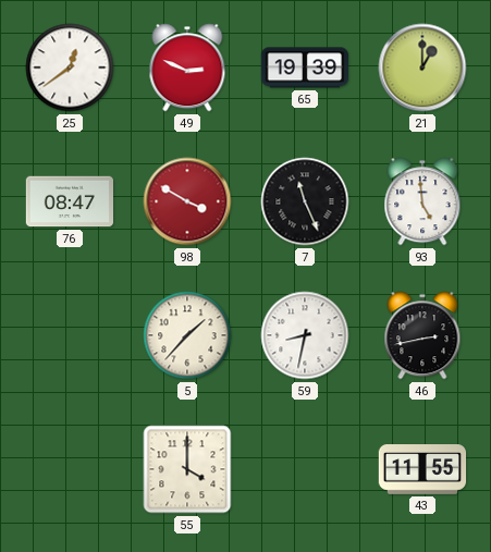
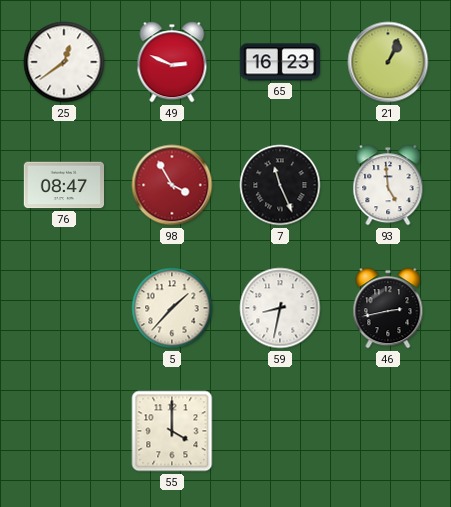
65: 19:39 -> 16:23
21: 1:00 -> 1:04
98: 3:50 -> 3:55
43: 11:55 -> none
